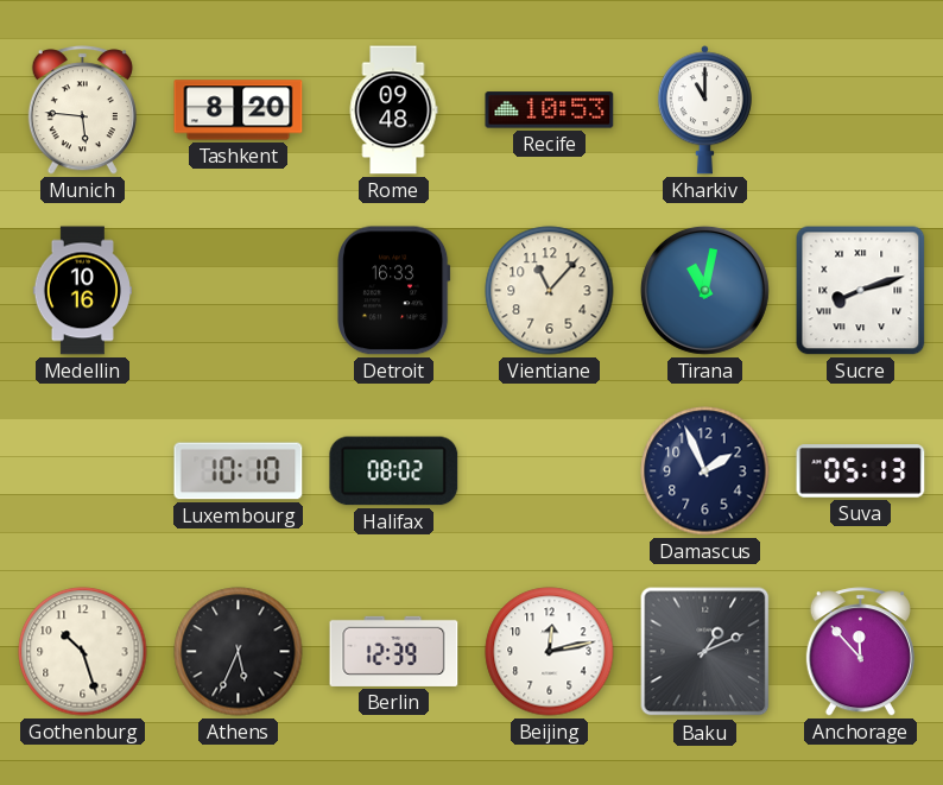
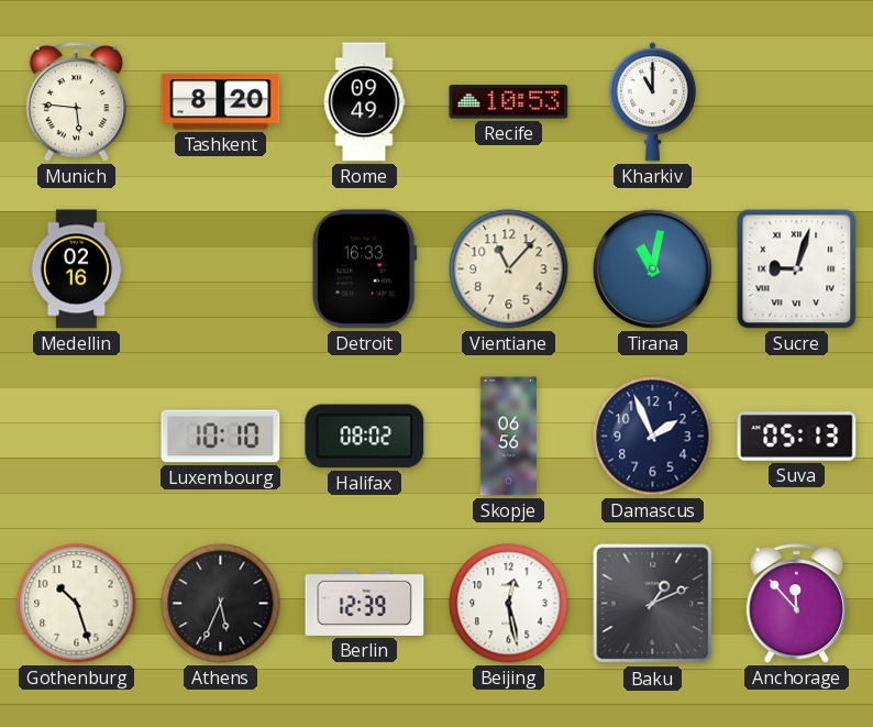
Rome: 09:48 -> 09:49
Medellin: 10:16 -> 02:16
Sucre: 8:12 -> 9:03
Skopje: none -> 06:56
Beijing: 12:13 -> 12:28
